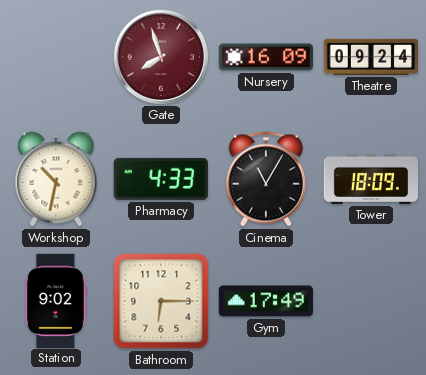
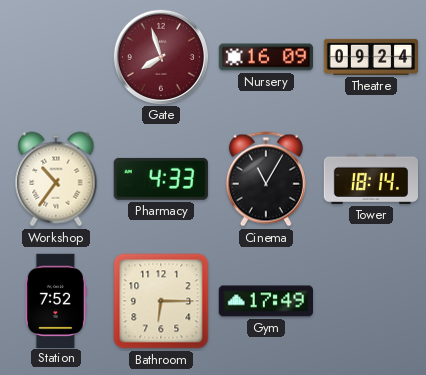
Workshop: 10:32 -> 10:36
Tower: 18:09 -> 18:14
Station: 9:02 -> 7:52
